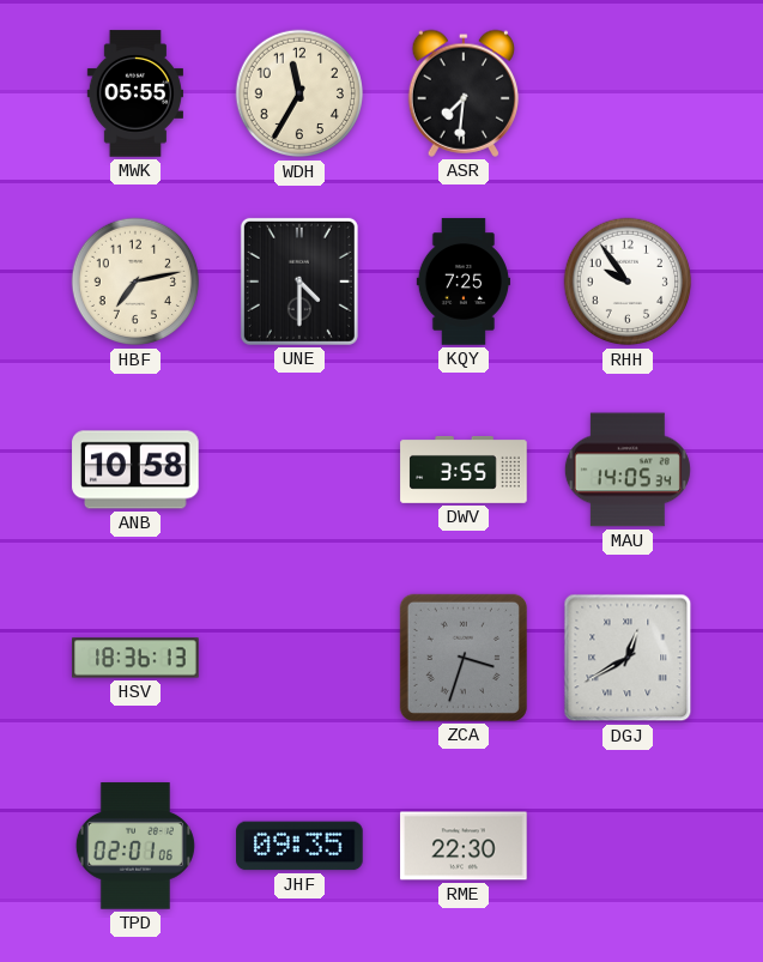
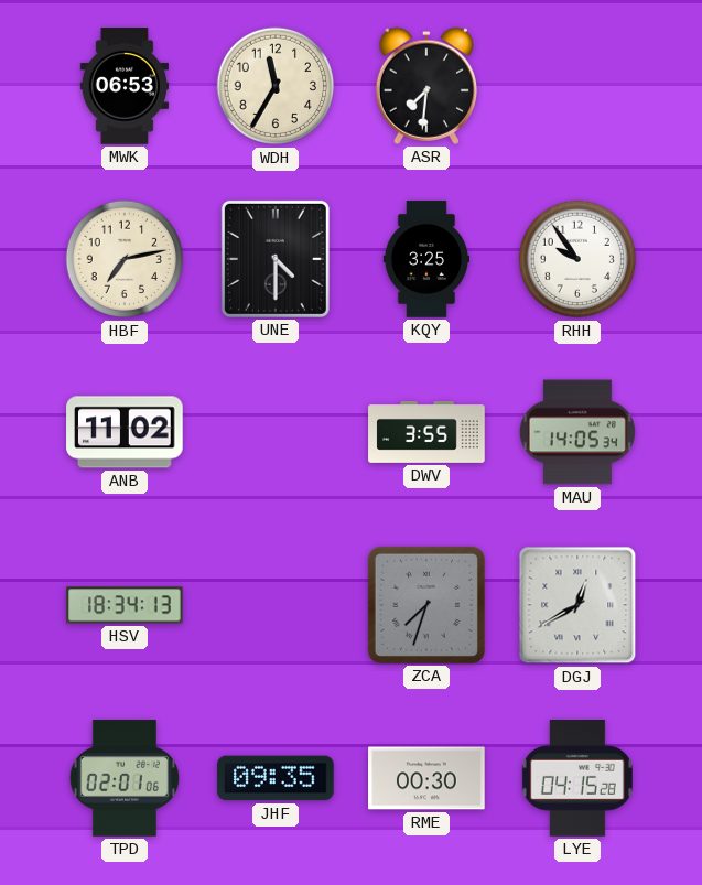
MWK: 05:55 -> 06:53
KQY: 7:25 -> 3:25
ANB: 10:58 -> 11:02
HSV: 18:36 -> 18:34
ZCA: 3:33 -> 7:33
RME: 22:30 -> 00:30
LYE: none -> 04:15
